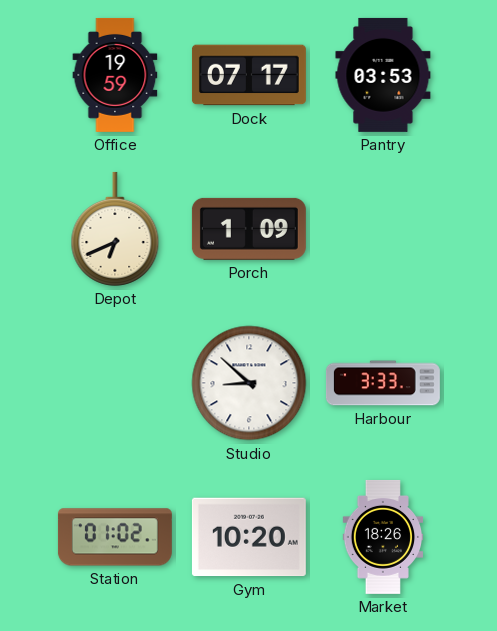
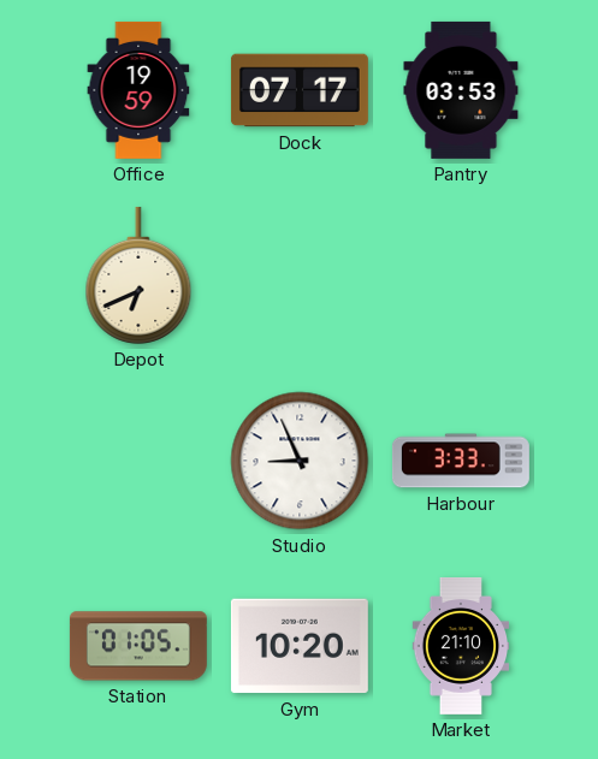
Porch: 1:09 -> none
Studio: 8:52 -> 8:56
Station: 01:02 -> 01:05
Market: 18:26 -> 21:10
